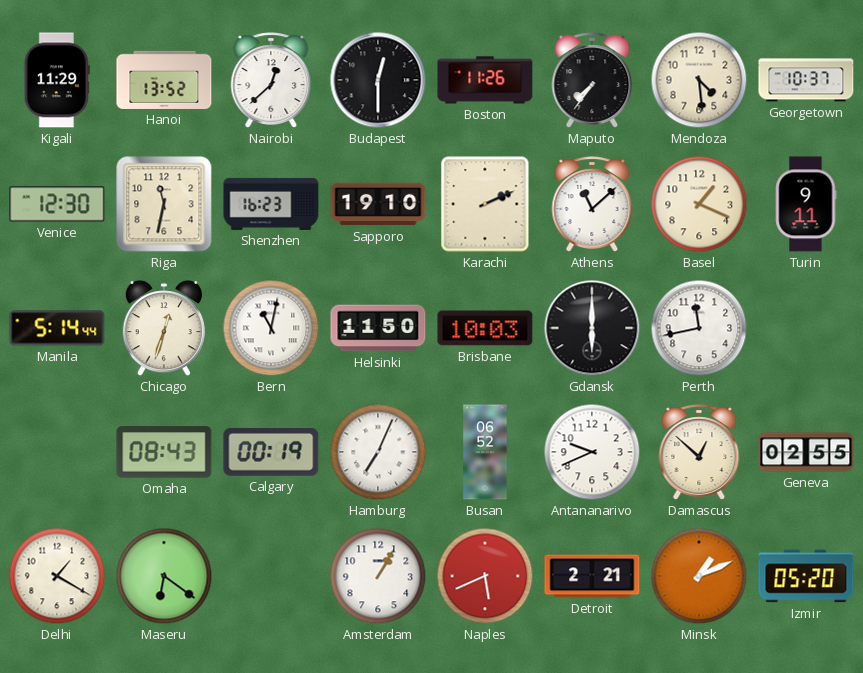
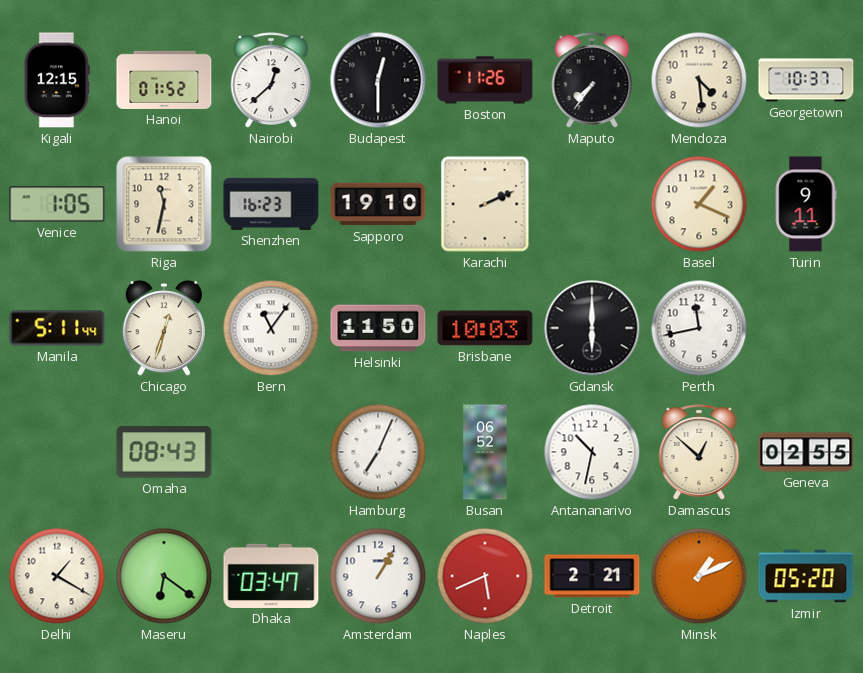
Kigali: 11:29 -> 12:15
Hanoi: 13:52 -> 01:52
Venice: 12:30 -> 1:05
Athens: 11:08 -> none
Manila: 5:14 -> 5:11
Bern: 11:02 -> 11:06
Calgary: 00:19 -> none
Antananarivo: 9:41 -> 10:32
Dhaka: none -> 03:47
